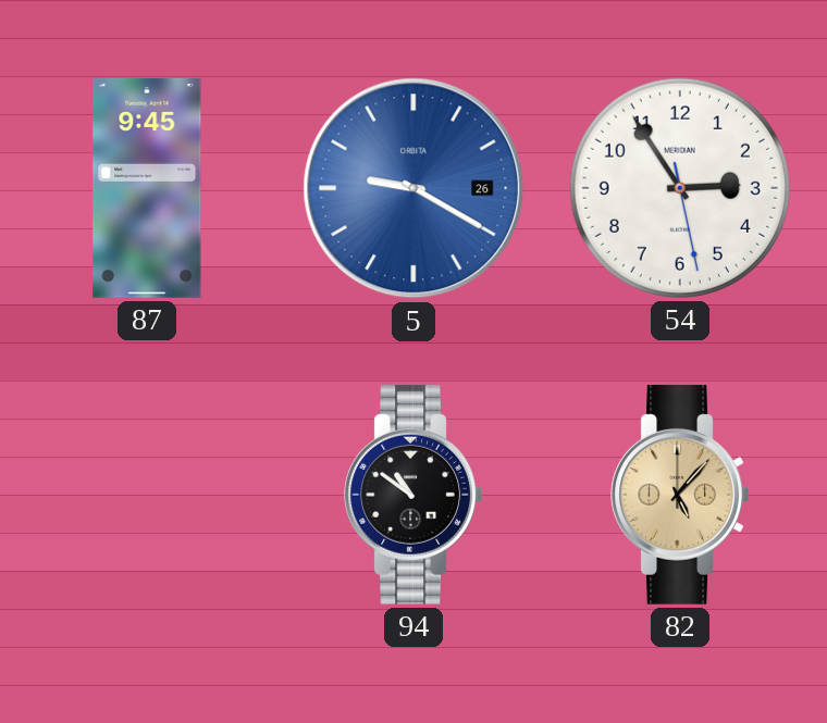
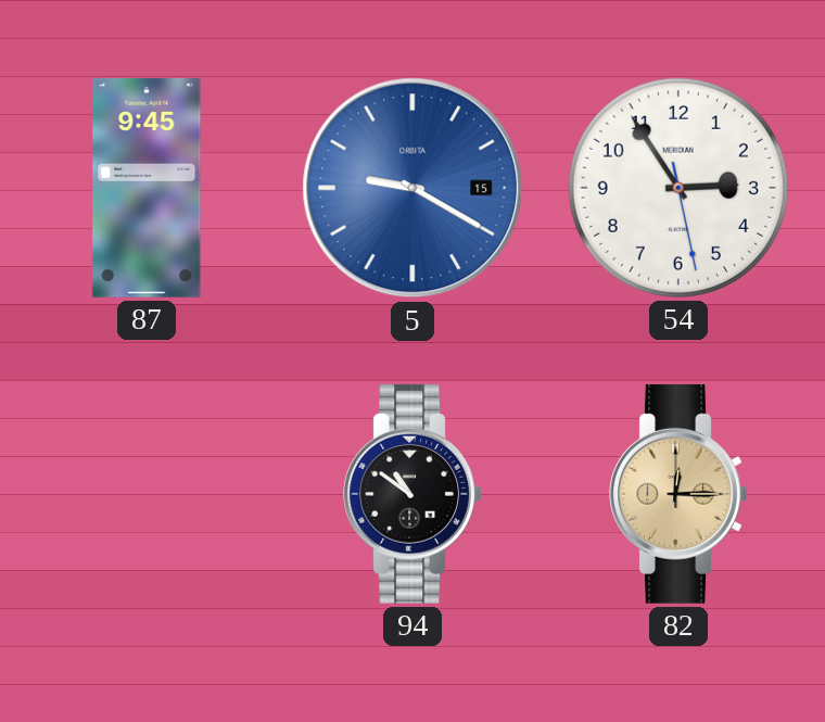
5 date: 26 -> 15
82: 5:07 -> 12:15
